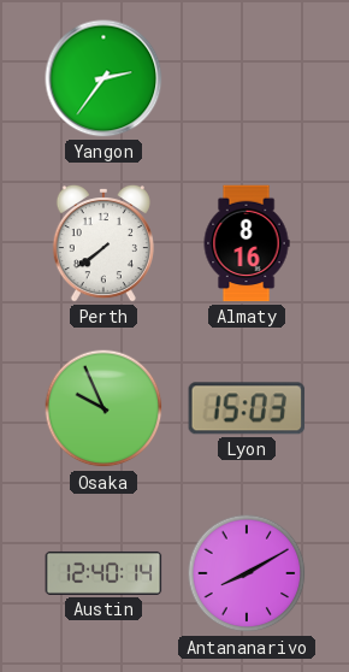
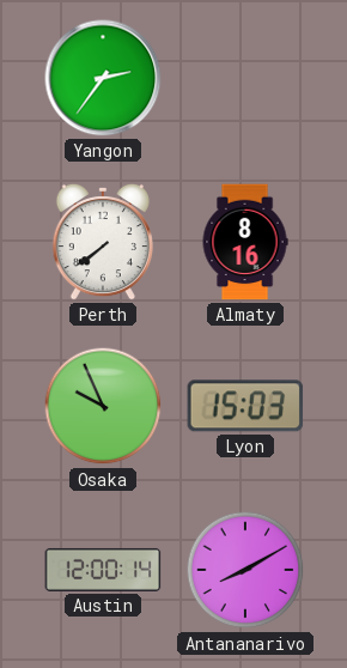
Austin: 12:40 -> 12:00
